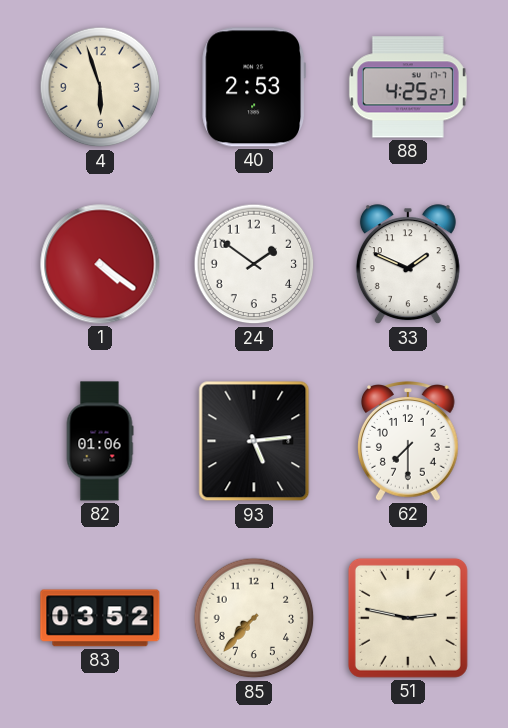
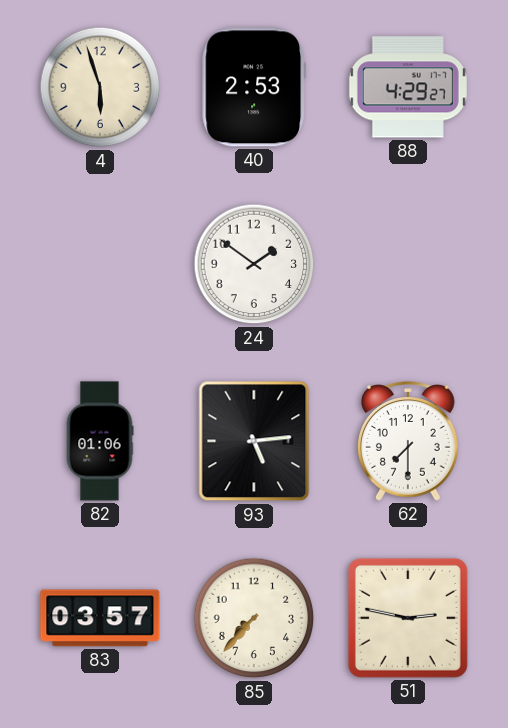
88: 4:25 -> 4:29
1: 4:21 -> none
33: 1:49 -> none
83: 03:52 -> 03:57
